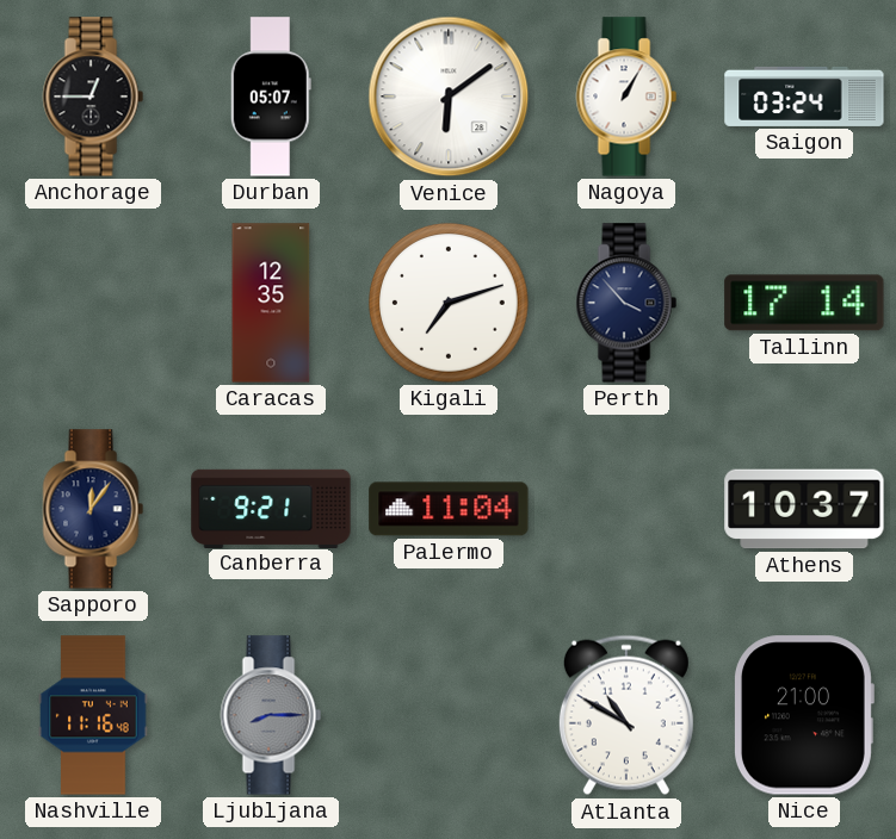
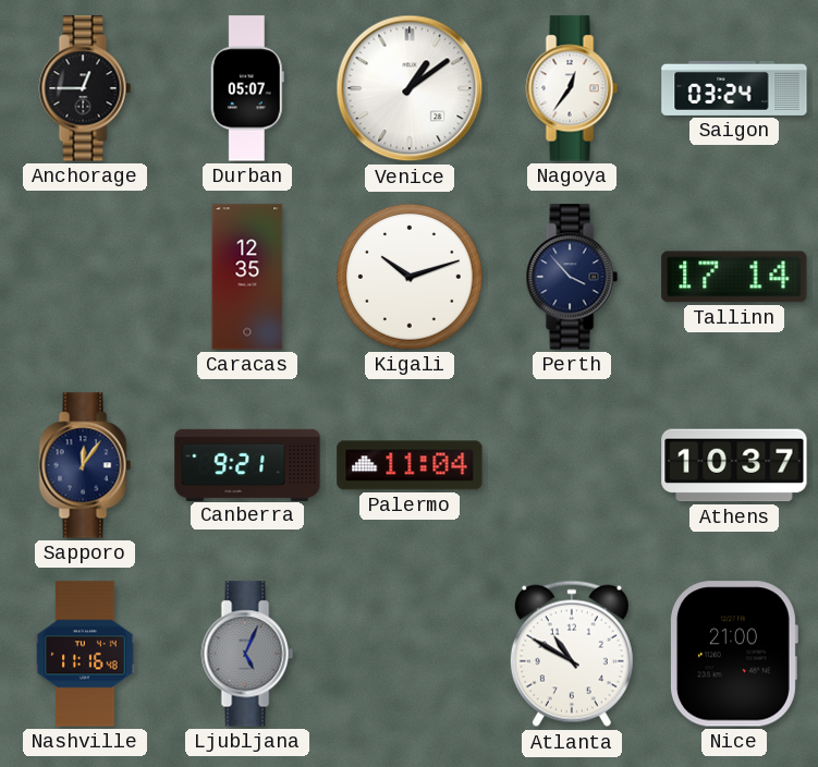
Venice: 6:09 -> 1:09
Nagoya: 1:05 -> 12:36
Kigali: 7:12 -> 10:12
Ljubljana: 8:15 -> 5:04
